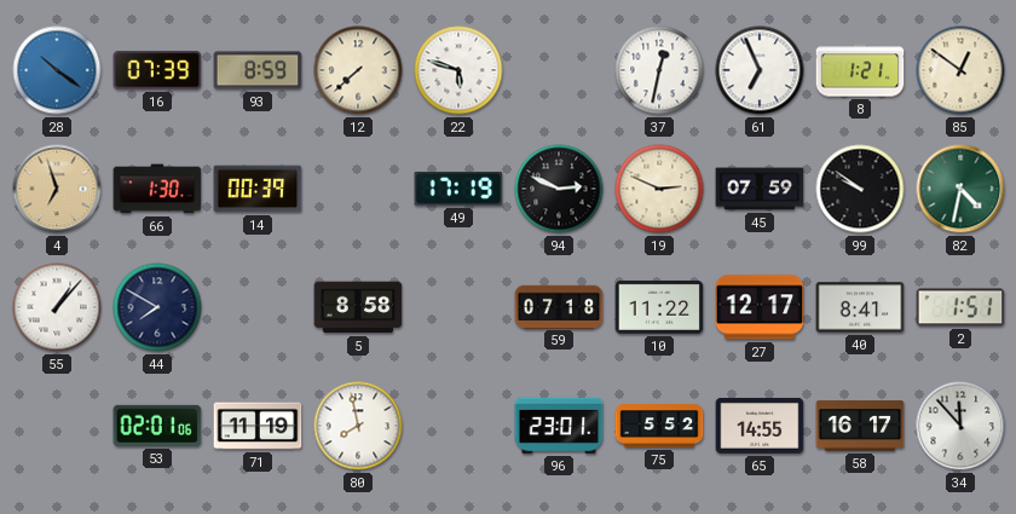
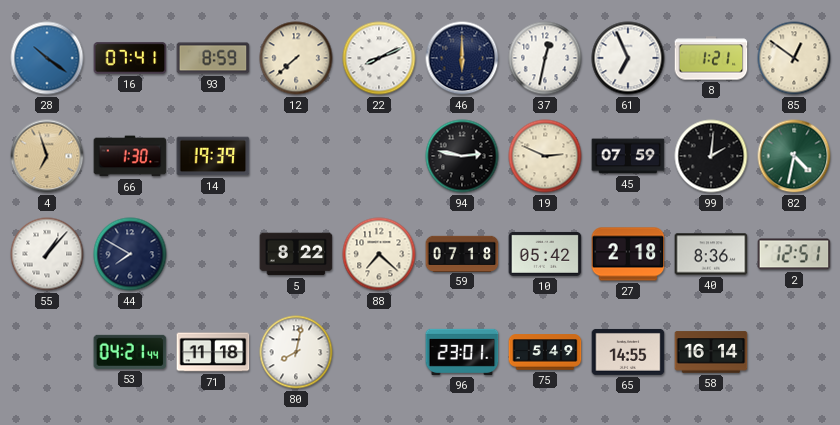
16: 07:39 -> 07:41
22: 5:48 -> 8:11
46: none -> 6:00
14: 00:39 -> 19:39
49: 17:19 -> none
94: 2:49 -> 2:47
99: 9:51 -> 2:01
5: 8:58 -> 8:22
88: none -> 7:22
10: 11:22 -> 05:42
27: 12:17 -> 2:18
40: 8:41 -> 8:36
2: 1:51 -> 12:51
53: 02:01 -> 04:21
71: 11:19 -> 11:18
80: 7:58 -> 8:02
75: 5:52 -> 5:49
58: 16:17 -> 16:14
34: 11:53 -> none
